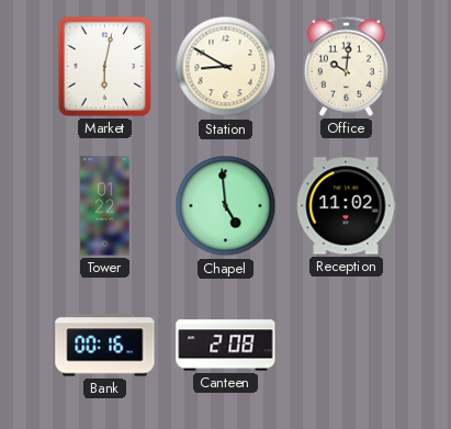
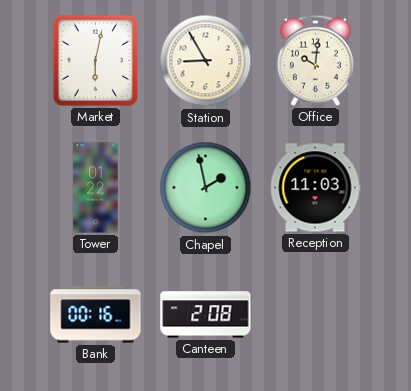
Station: 8:50 -> 8:55
Chapel: 4:59 -> 1:58
Reception: 11:02 -> 11:03
